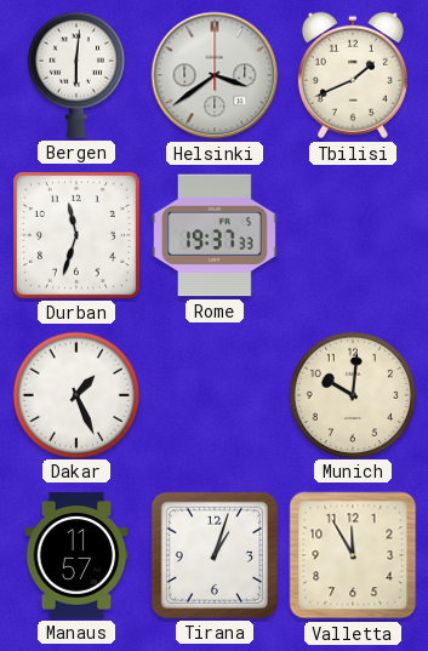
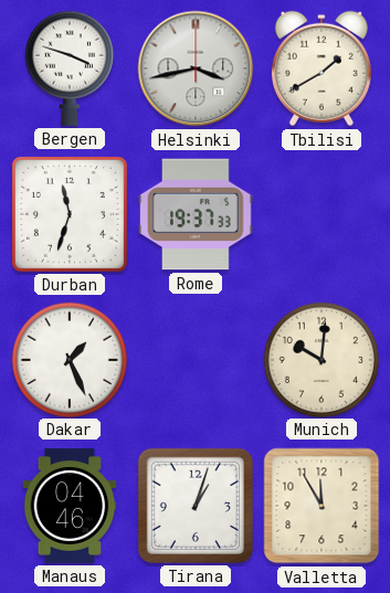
Bergen: 6:01 -> 3:48
Helsinki: 3:39 -> 3:43
Tbilisi: 1:41 -> 1:40
Manaus: 11:57 -> 04:46
